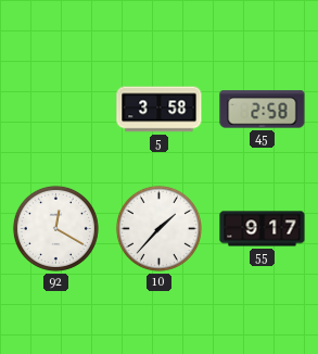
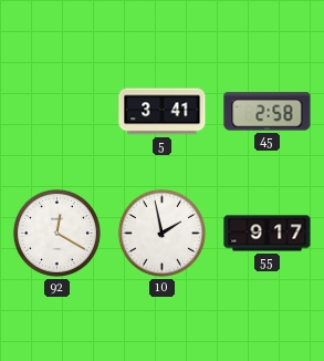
5: 3:58 -> 3:41
10: 1:37 -> 1:58
